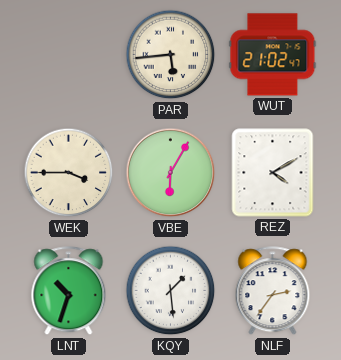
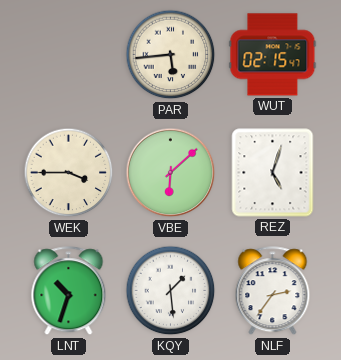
WUT: 21:02 -> 02:15
VBE: 6:05 -> 6:08
REZ: 4:10 -> 5:03
